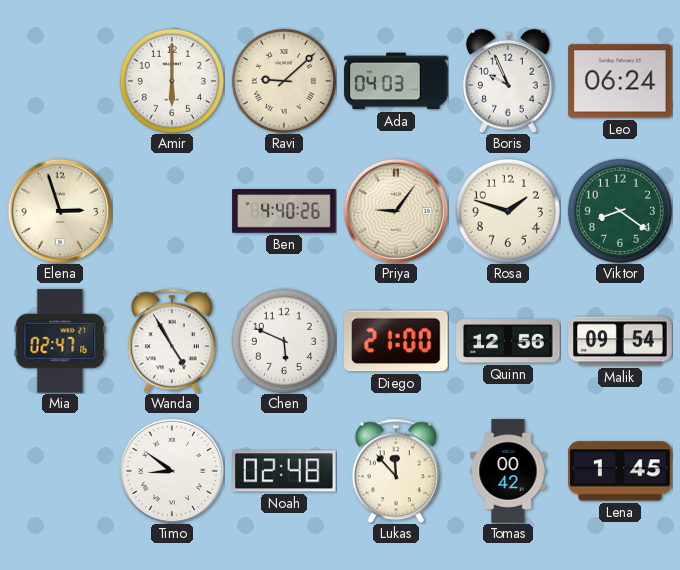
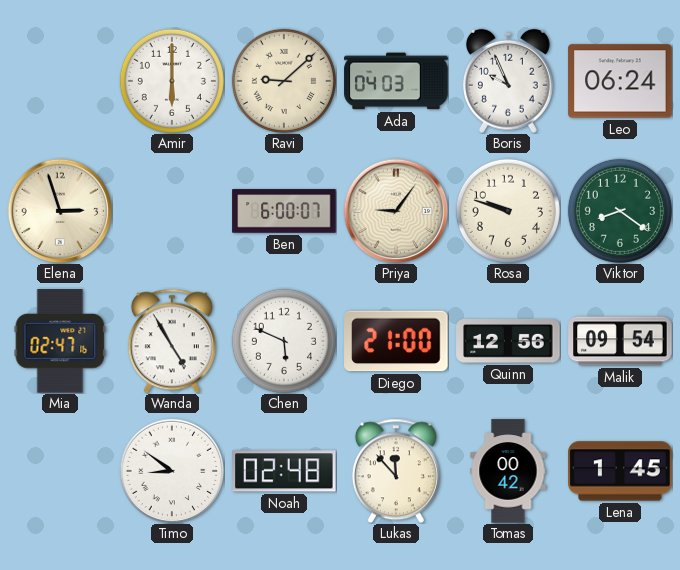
Ben: 4:40 -> 6:00
Rosa: 1:48 -> 9:48
